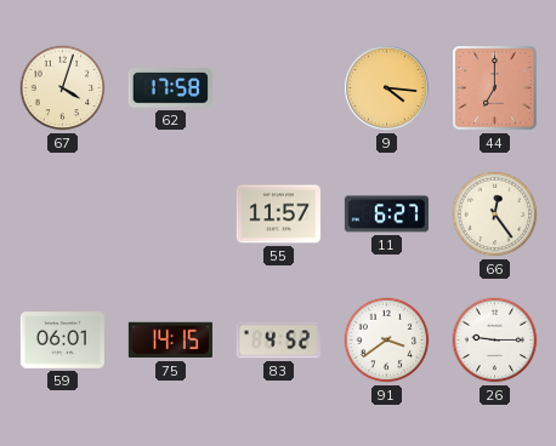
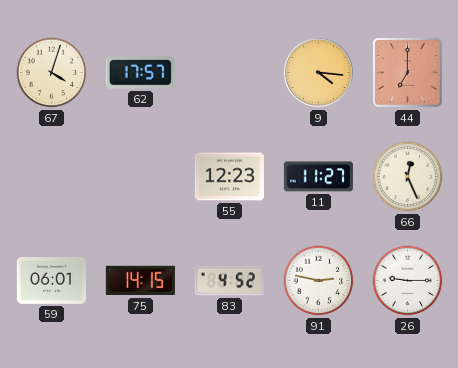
62: 17:58 -> 17:57
55: 11:57 -> 12:23
11: 6:27 -> 11:27
66: 12:24 -> 12:26
91: 3:39 -> 2:47
